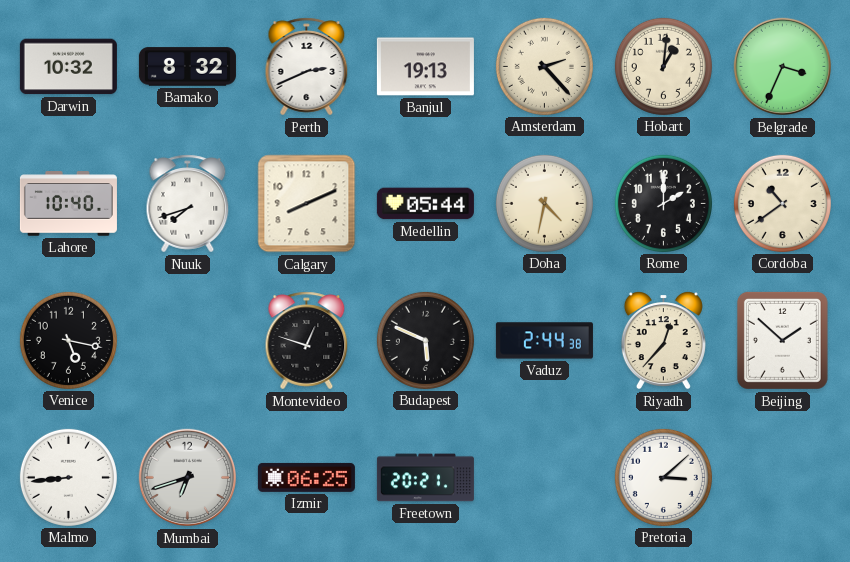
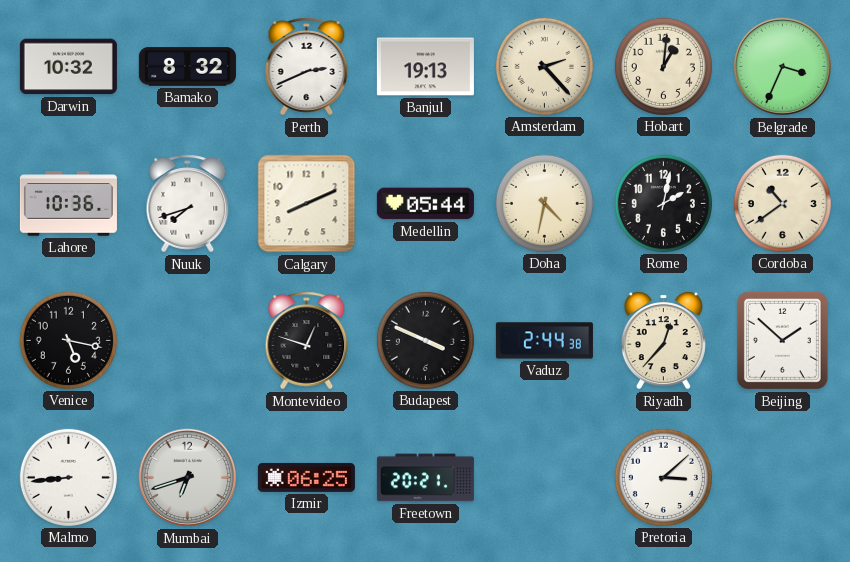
Lahore: 10:40 -> 10:36
Rome: 2:00 -> 2:02
Budapest: 5:49 -> 3:49
